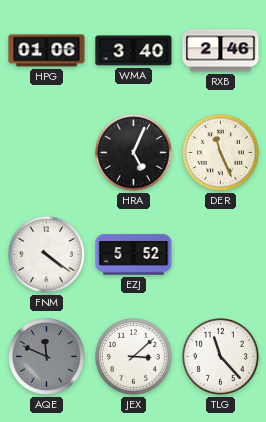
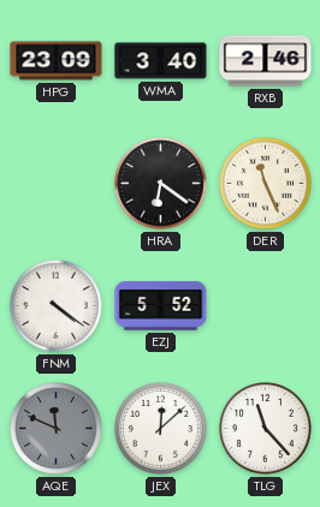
HPG: 01:06 -> 23:09
HRA: 5:04 -> 6:21
JEX: 3:08 -> 12:08
